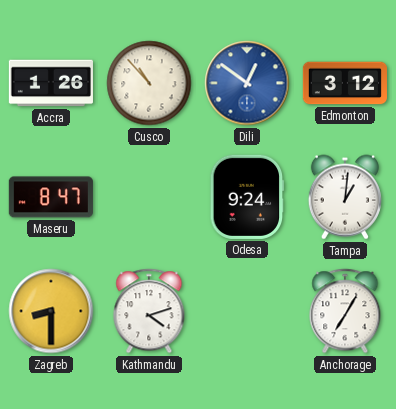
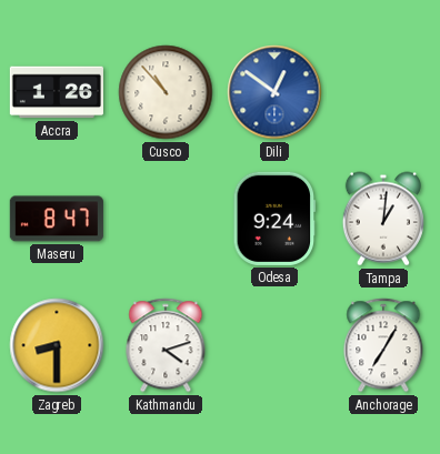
Edmonton: 3:12 -> none
